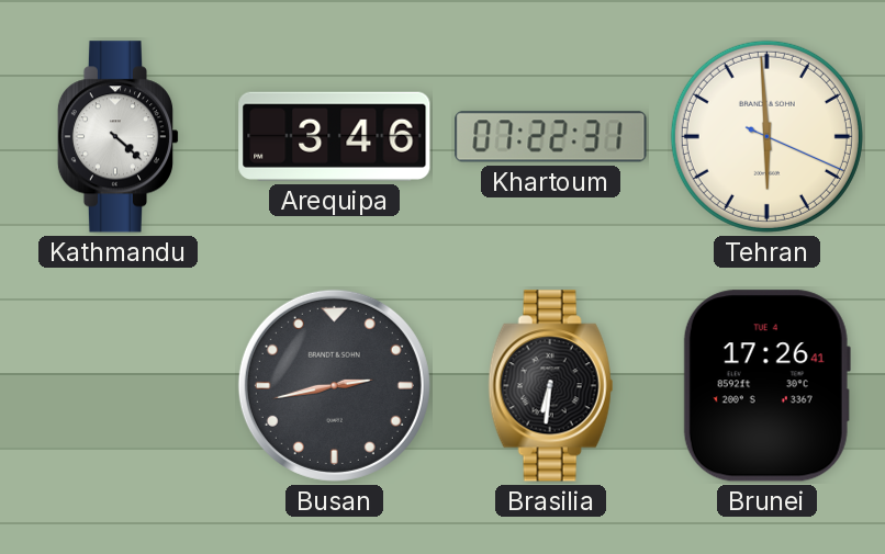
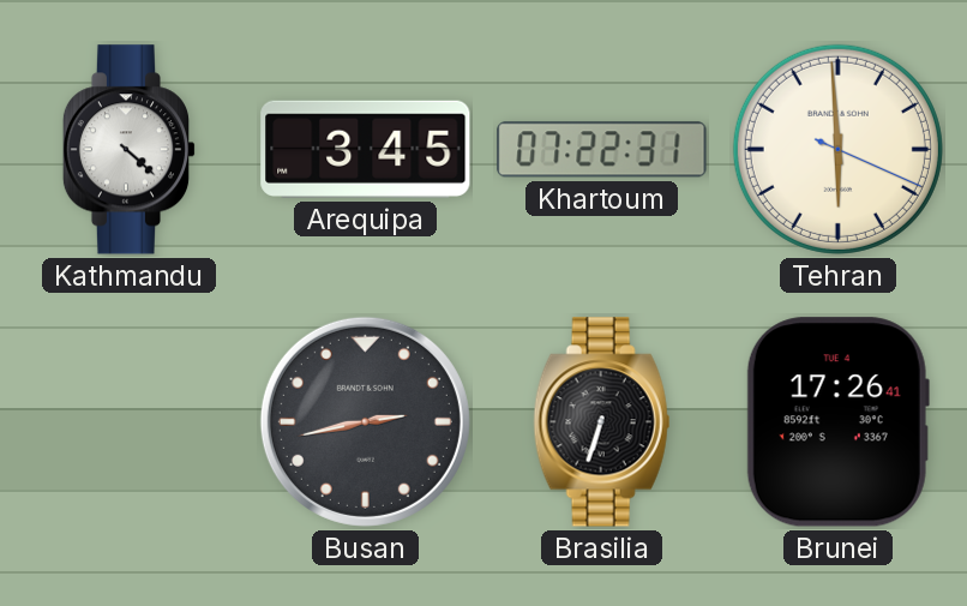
Arequipa: 3:46 -> 3:45
Brasilia: 6:31 -> 6:33
